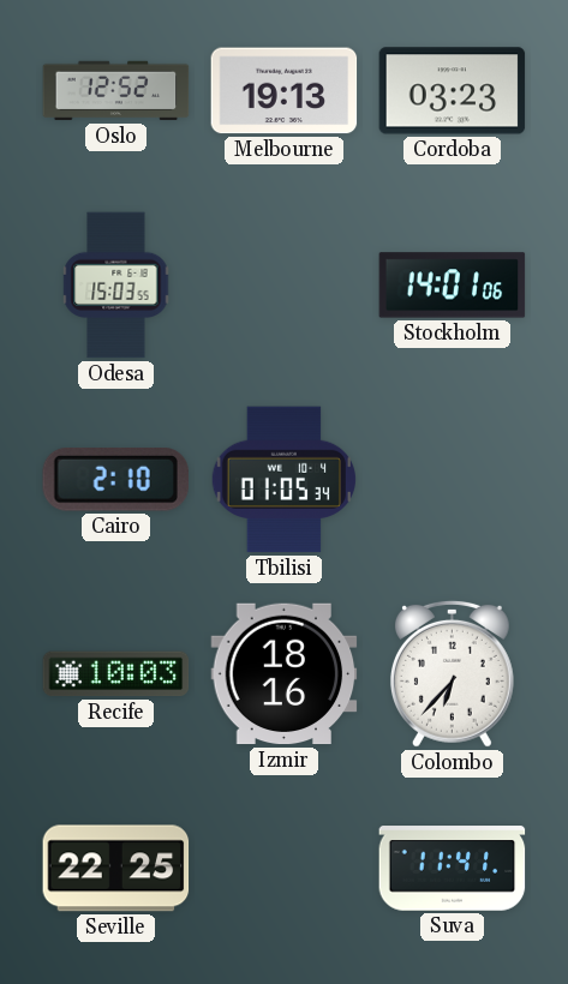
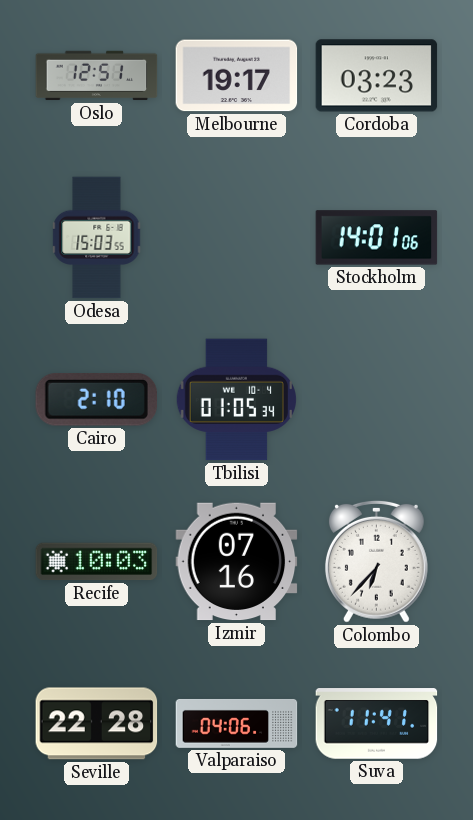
Oslo: 12:52 -> 12:51
Melbourne: 19:13 -> 19:17
Izmir: 18:16 -> 07:16
Seville: 22:25 -> 22:28
Valparaiso: none -> 04:06
